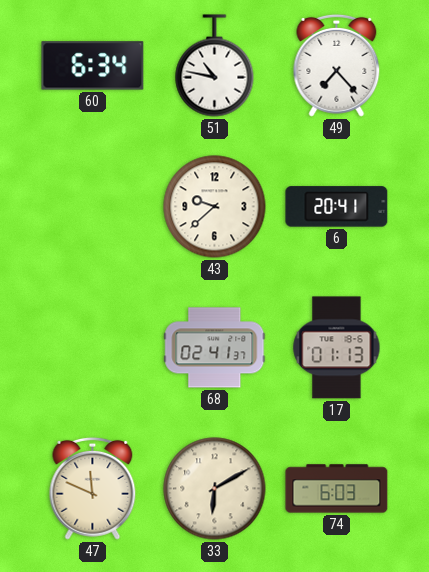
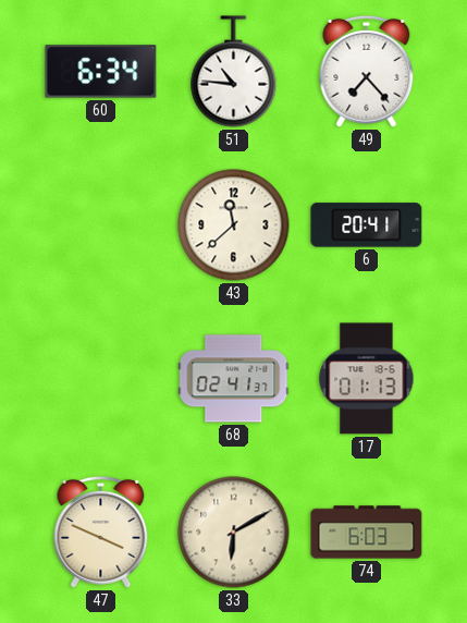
51: 10:47 -> 10:46
43: 9:38 -> 11:38
47: 11:49 -> 3:49
